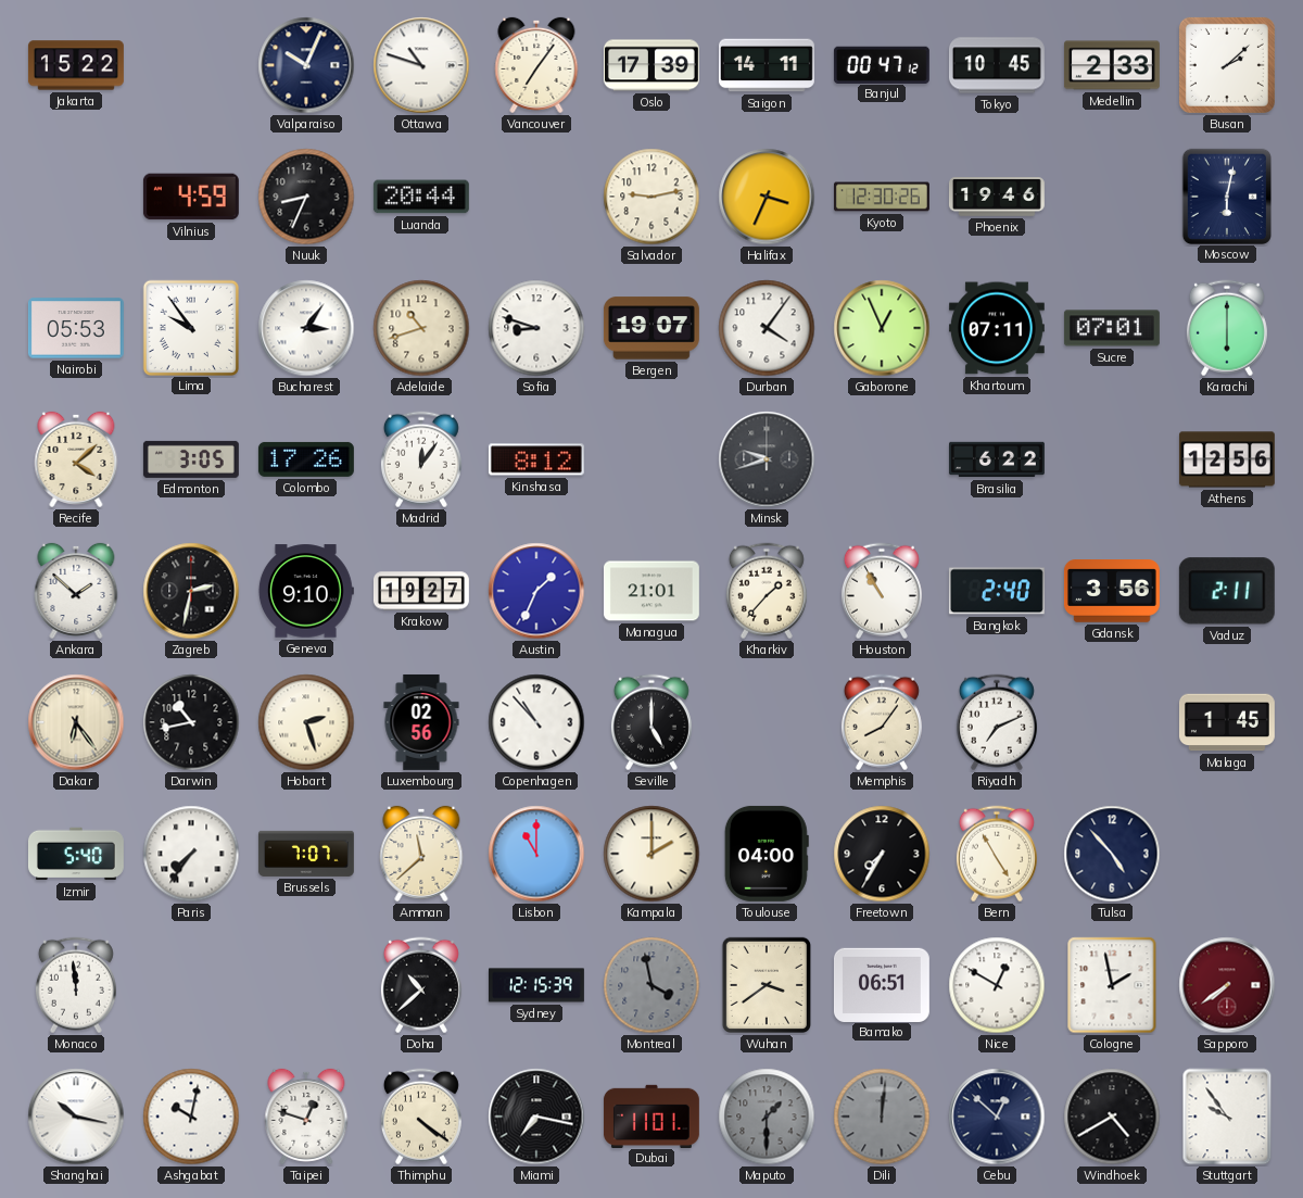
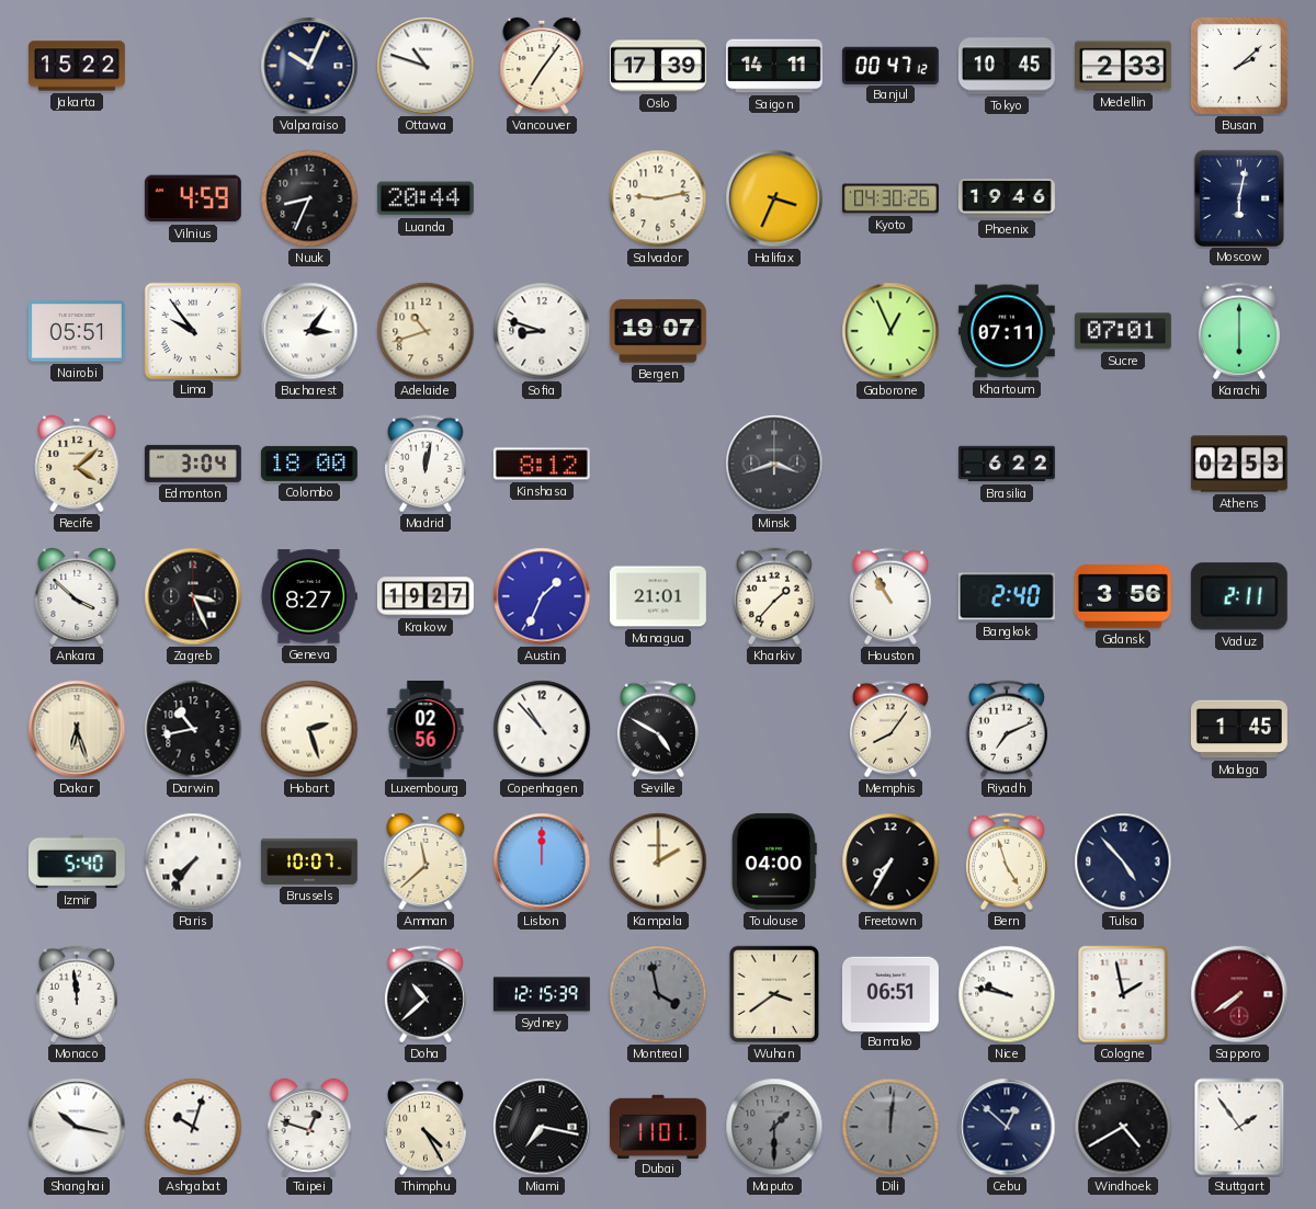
Kyoto: 12:30 -> 04:30
Nairobi: 05:53 -> 05:51
Durban: 4:06 -> none
Edmonton: 3:05 -> 3:04
Colombo: 17:26 -> 18:00
Madrid: 12:06 -> 12:02
Minsk: 9:42 -> 3:42
Athens: 12:56 -> 02:53
Ankara: 1:52 -> 3:52
Zagreb: 2:32 -> 3:26
Geneva: 9:10 -> 8:27
Dakar: 6:24 -> 6:27
Seville: 5:00 -> 4:50
Brussels: 7:07 -> 10:07
Lisbon: 11:00 -> 12:00
Bern: 4:55 -> 4:57
Nice: 12:50 -> 9:47
Ashgabat: 10:02 -> 10:03
Thimphu: 4:21 -> 4:25
Stuttgart: 9:54 -> 1:54
